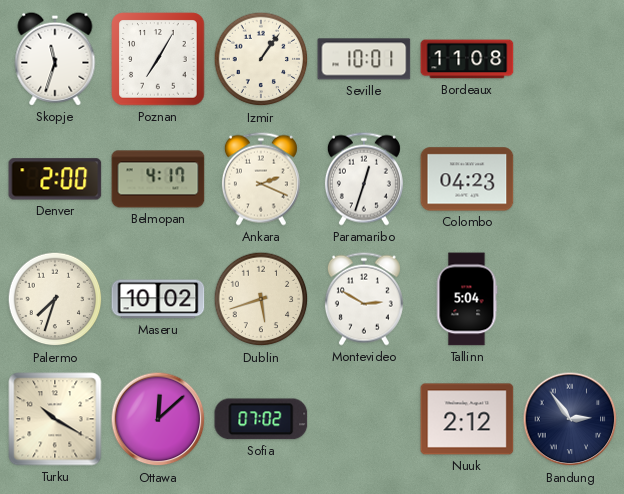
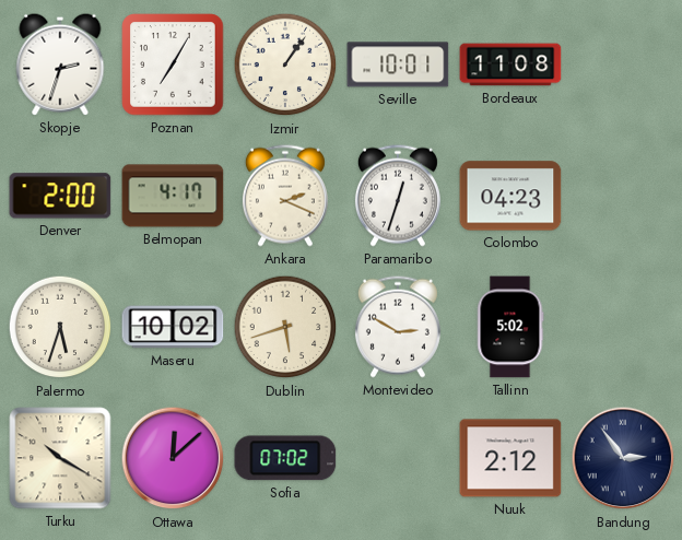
Skopje: 11:33 -> 2:33
Palermo: 7:33 -> 5:33
Tallinn: 5:04 -> 5:02
